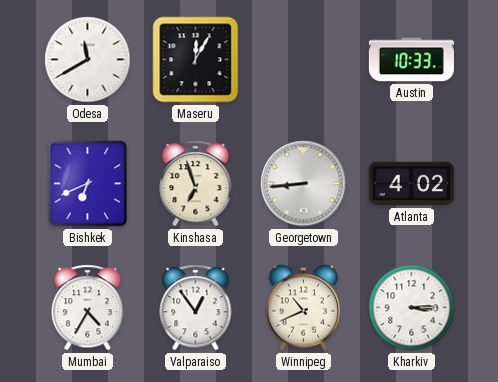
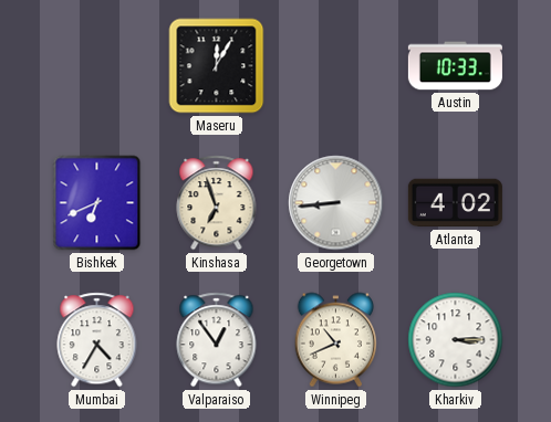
Odesa: 11:40 -> none
